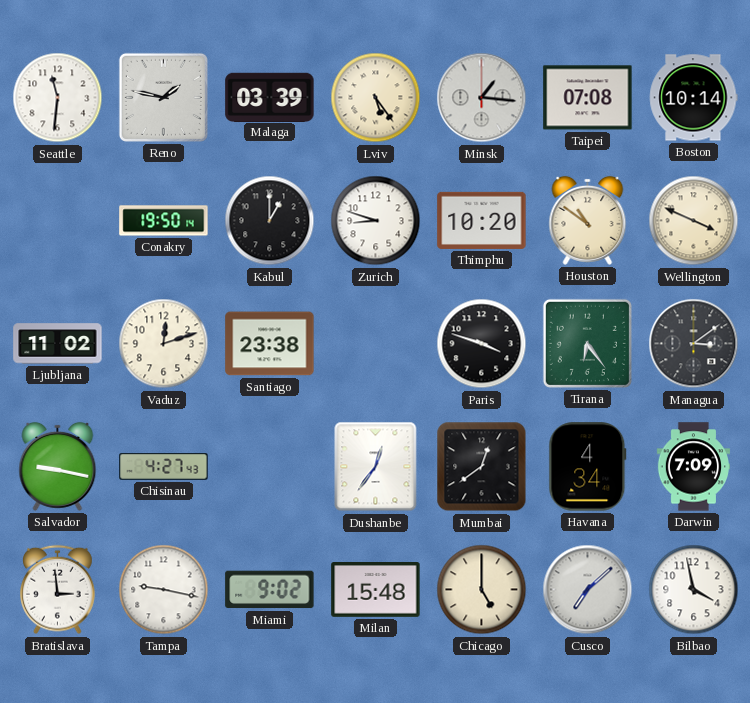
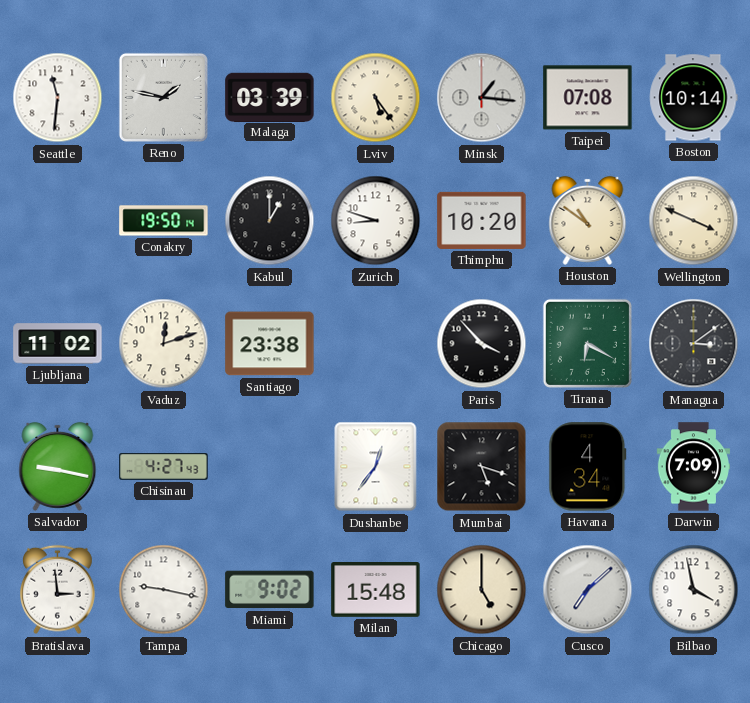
Paris: 3:48 -> 3:53
Tirana: 6:24 -> 6:20
Mumbai: 12:39 -> 5:18
